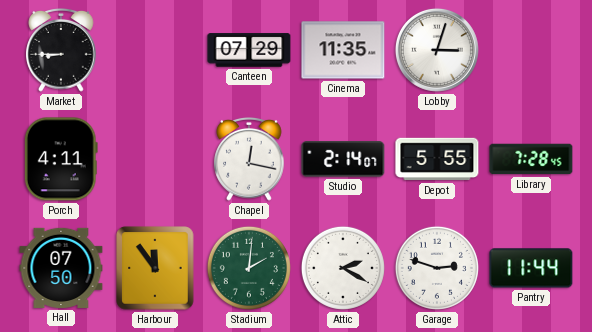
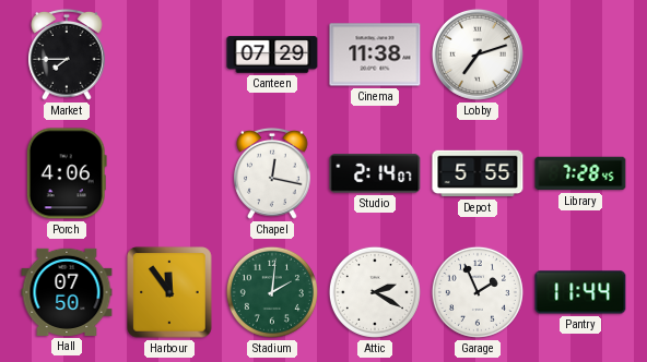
Market: 8:45 -> 7:45
Cinema: 11:35 -> 11:38
Lobby: 3:03 -> 7:12
Porch: 4:11 -> 4:06
Garage: 2:48 -> 1:56
